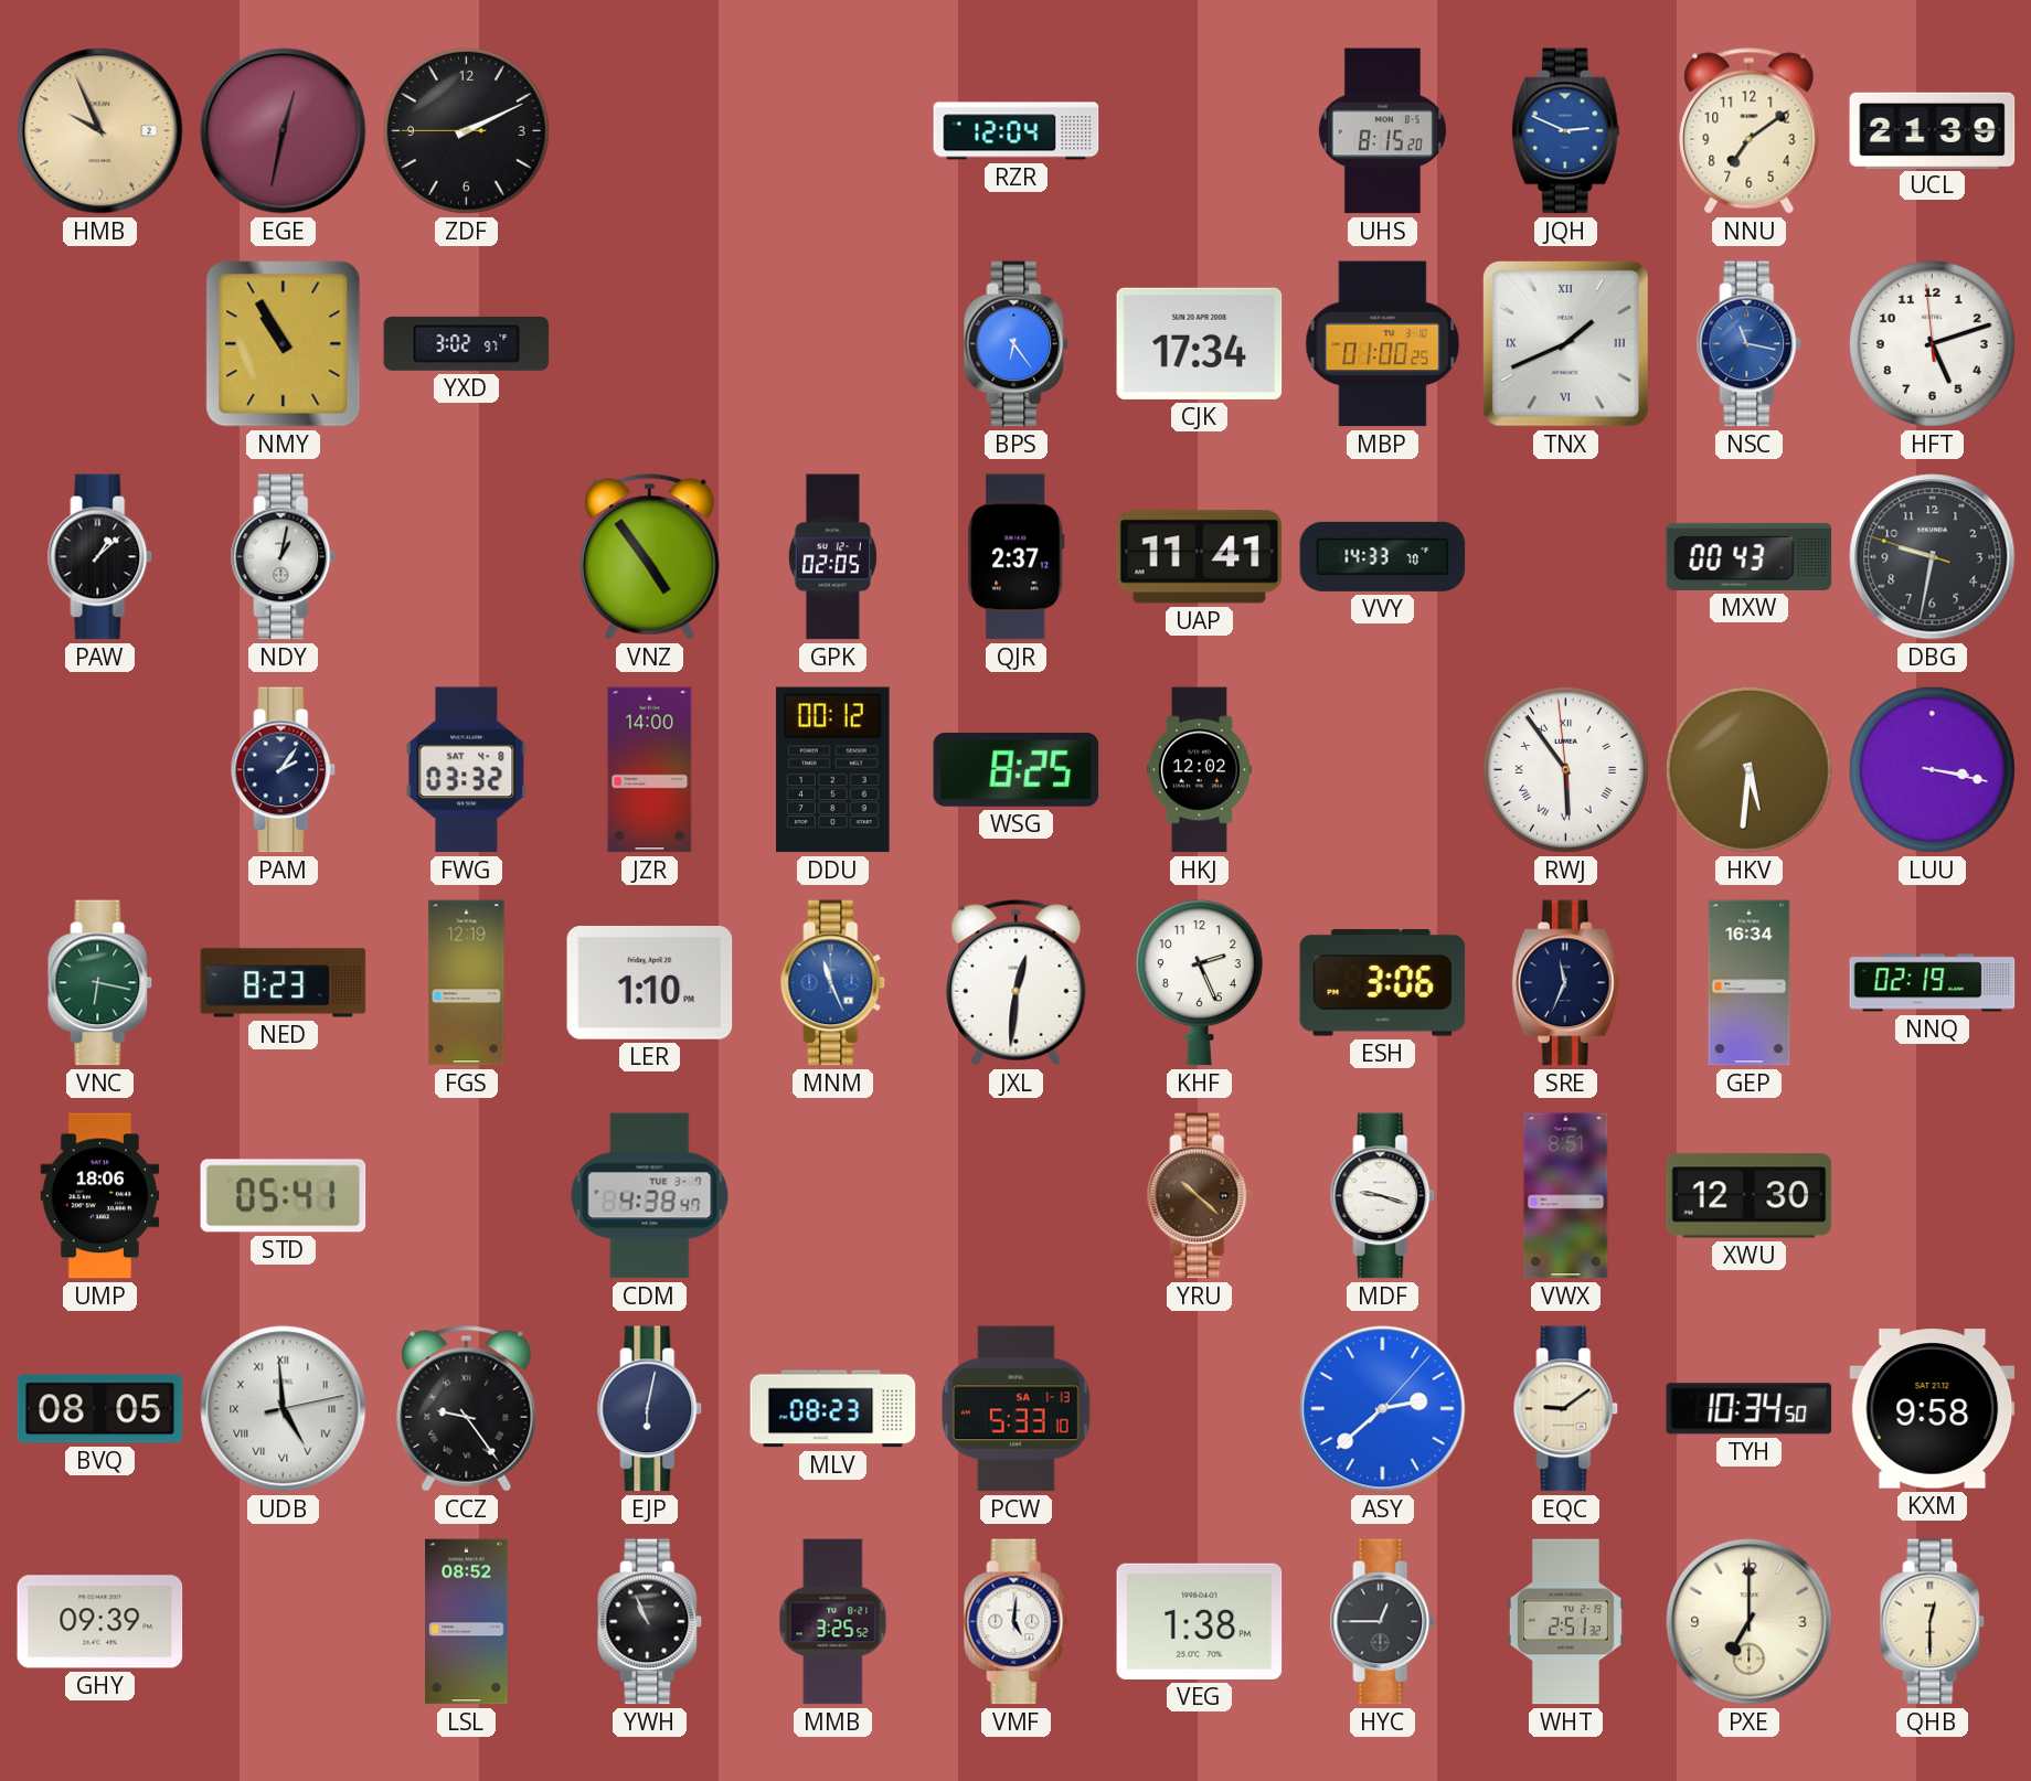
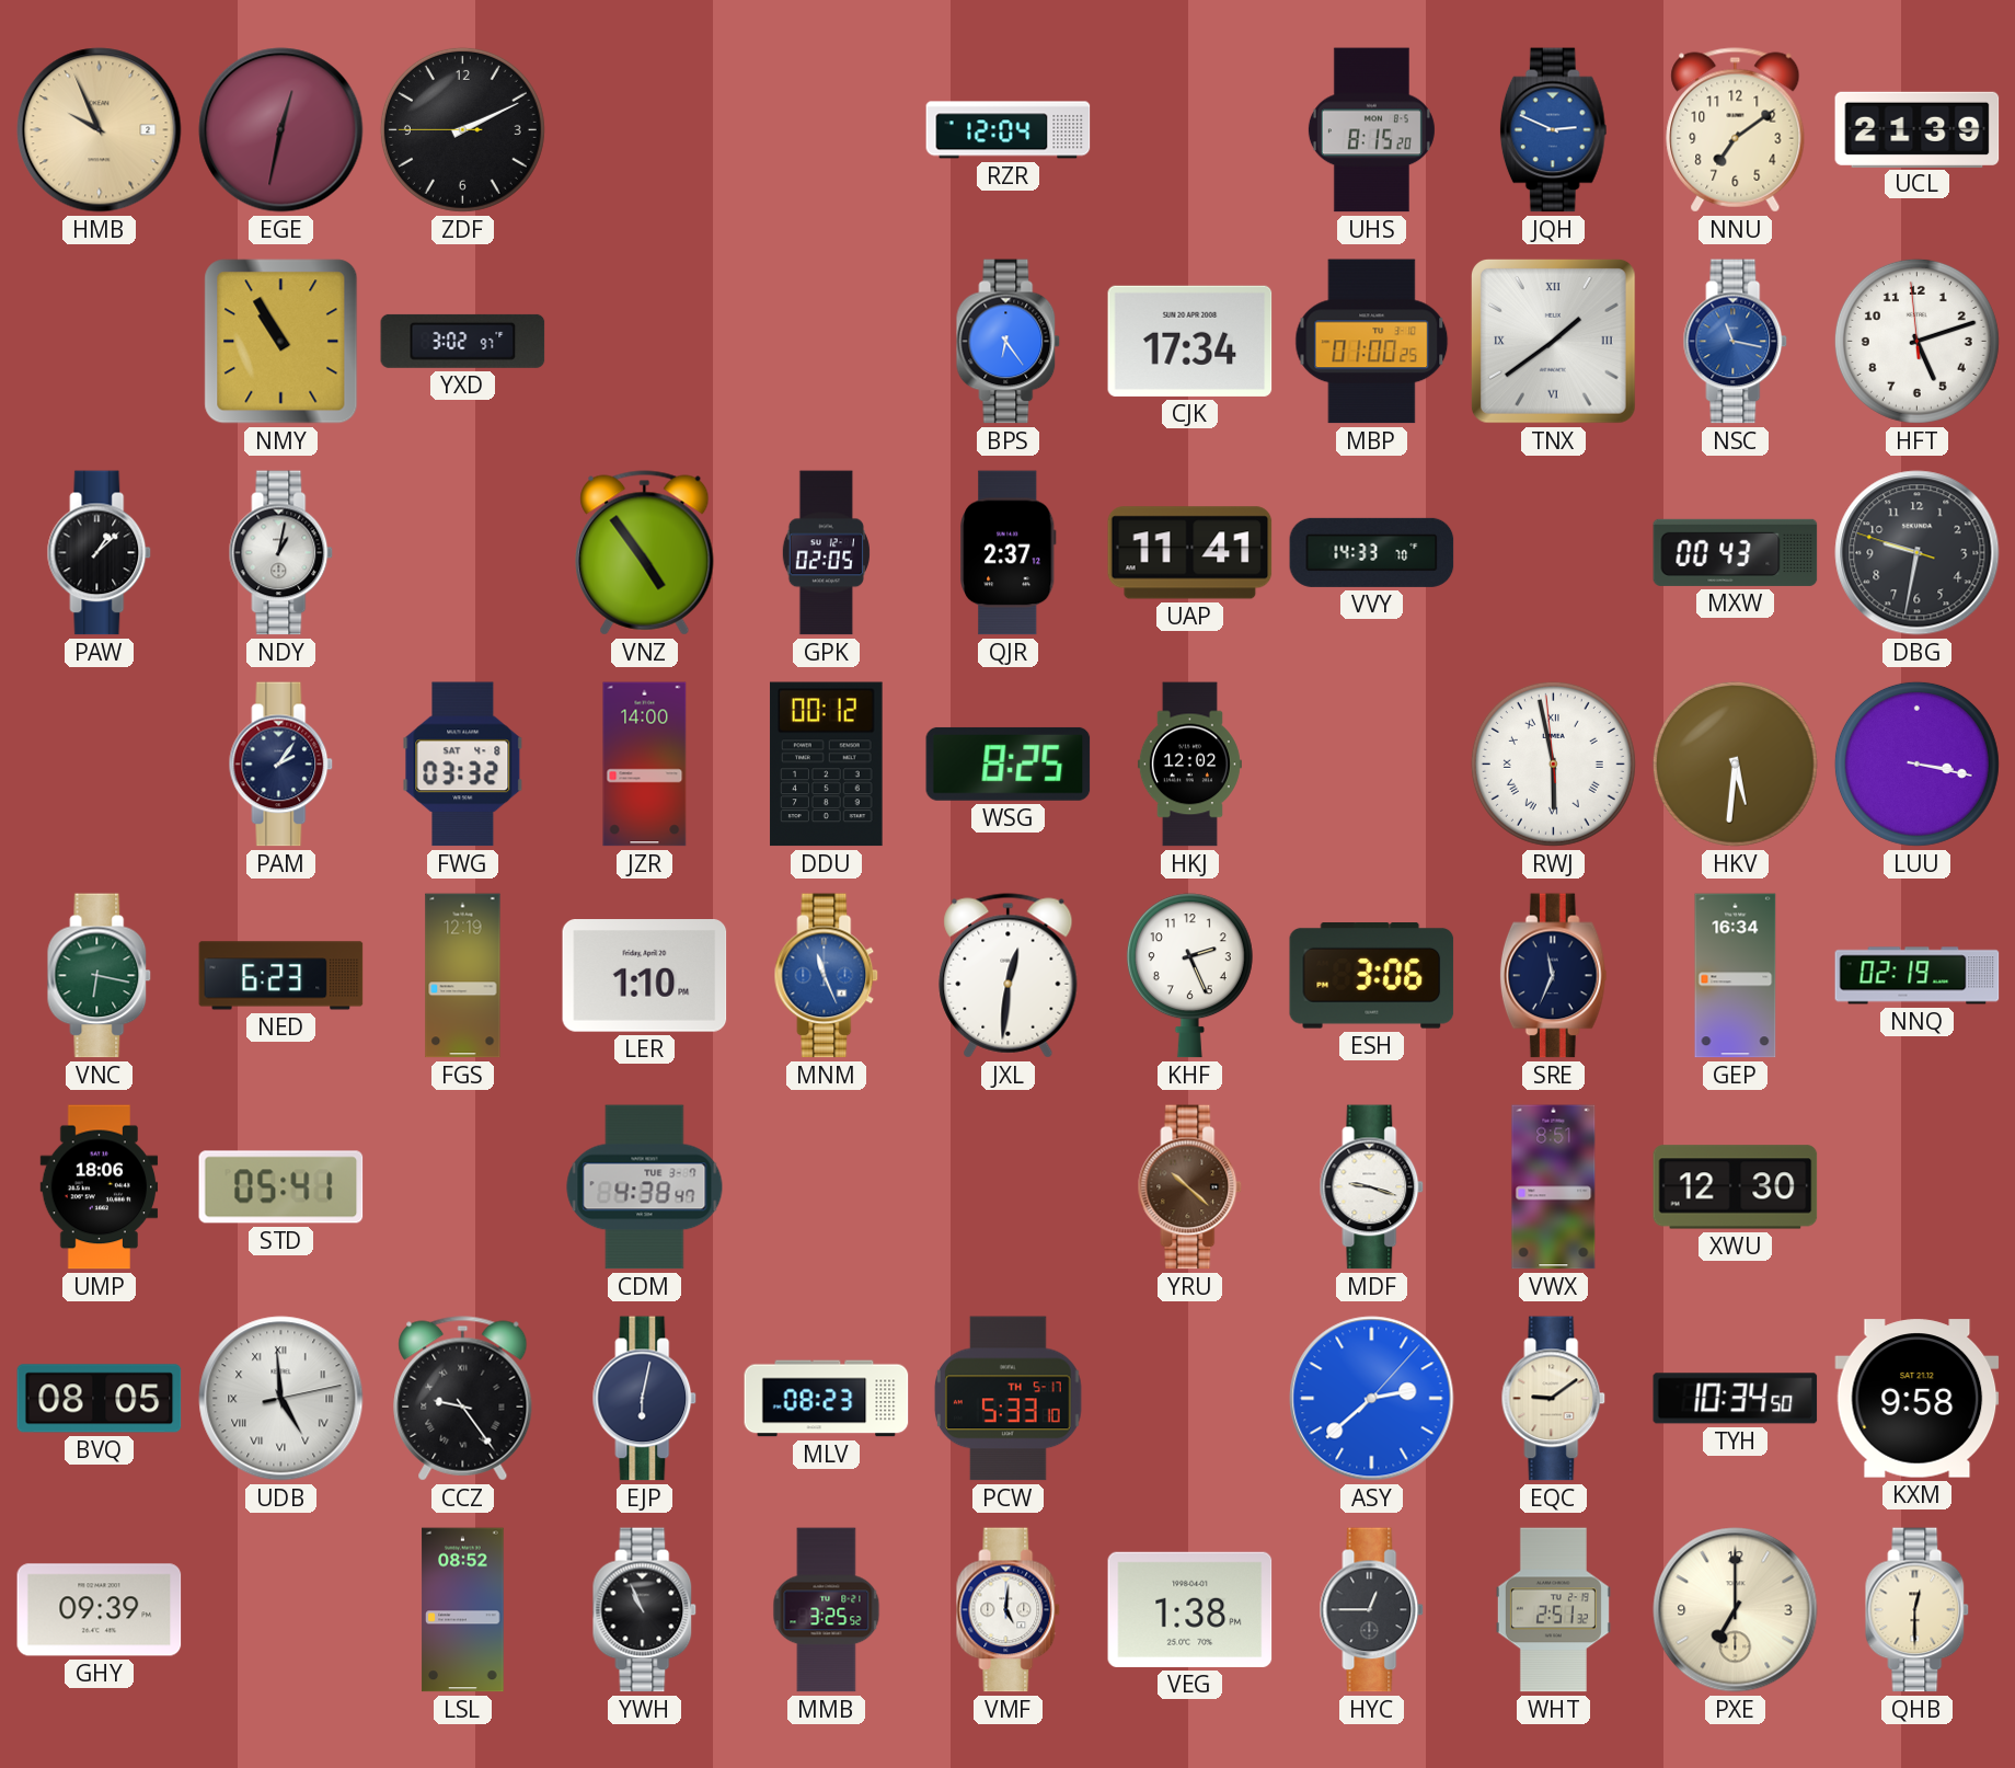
TNX: 1:41 -> 1:39
RWJ: 5:53 -> 5:57
NED: 8:23 -> 6:23
PCW date: SA 1-13 -> TH 5-17
